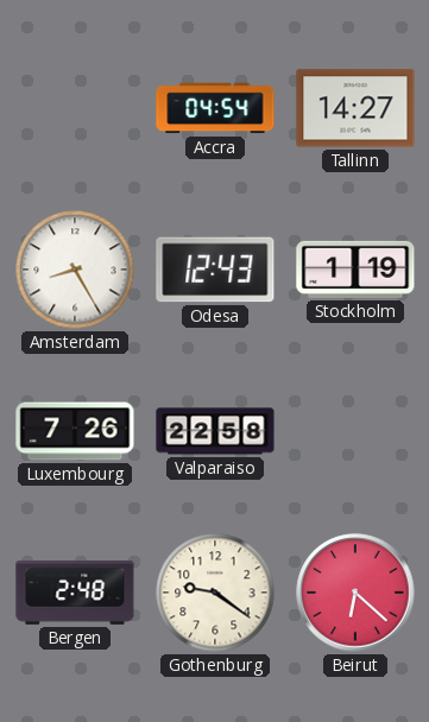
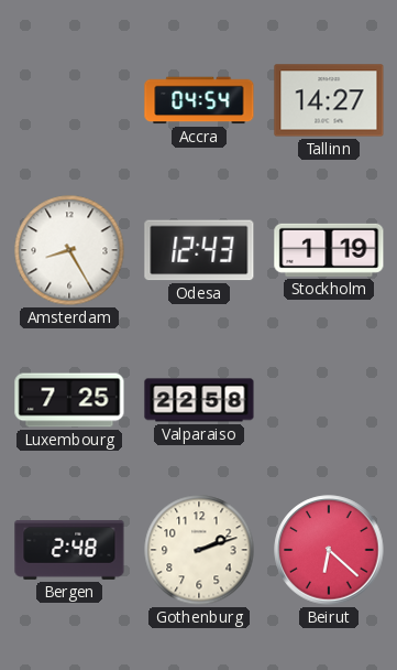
Luxembourg: 7:26 -> 7:25
Gothenburg: 9:21 -> 2:12
